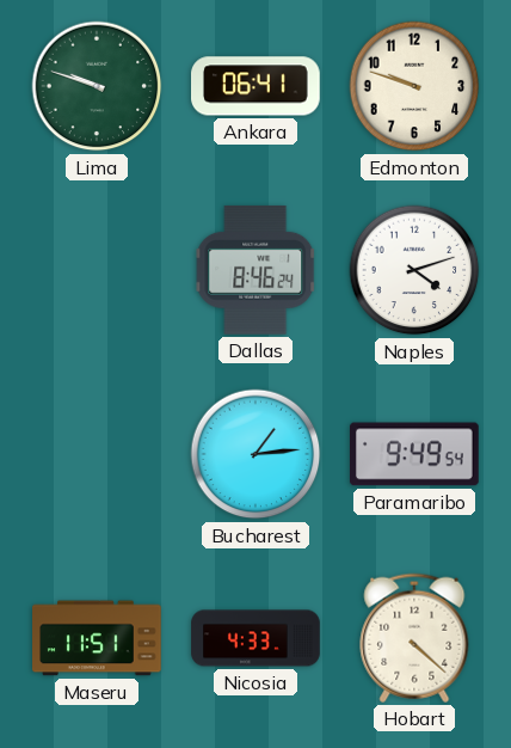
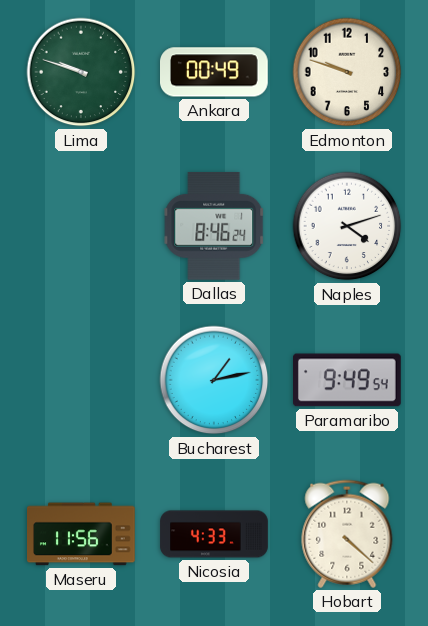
Ankara: 06:41 -> 00:49
Bucharest: 1:14 -> 1:13
Maseru: 11:51 -> 11:56
